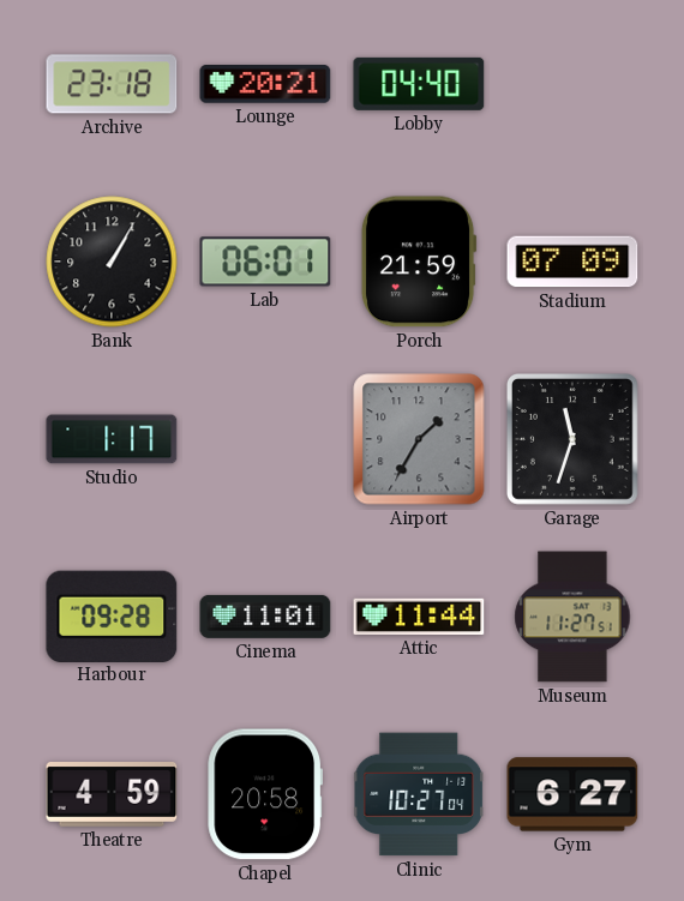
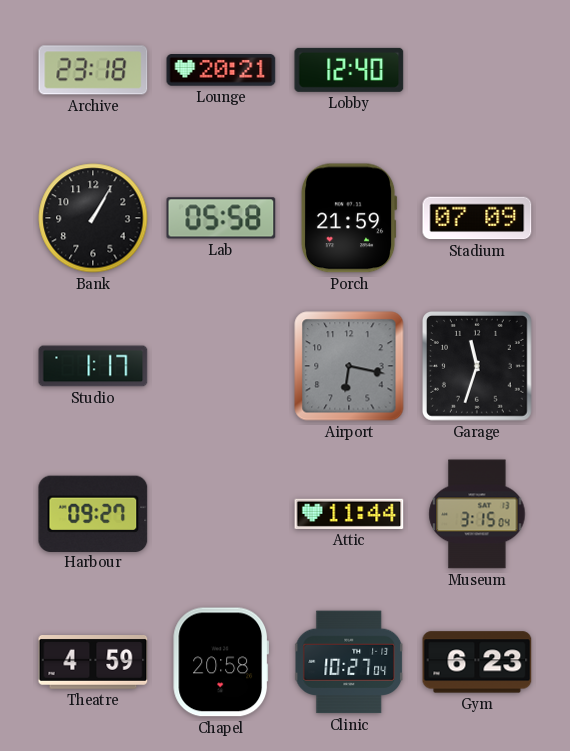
Lobby: 04:40 -> 12:40
Lab: 06:01 -> 05:58
Airport: 1:35 -> 6:17
Harbour: 09:28 -> 09:27
Cinema: 11:01 -> none
Museum: 11:27 -> 3:15
Gym: 6:27 -> 6:23
